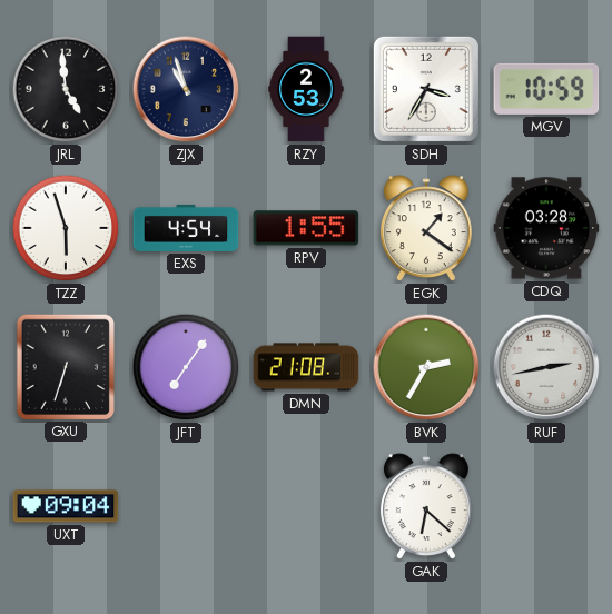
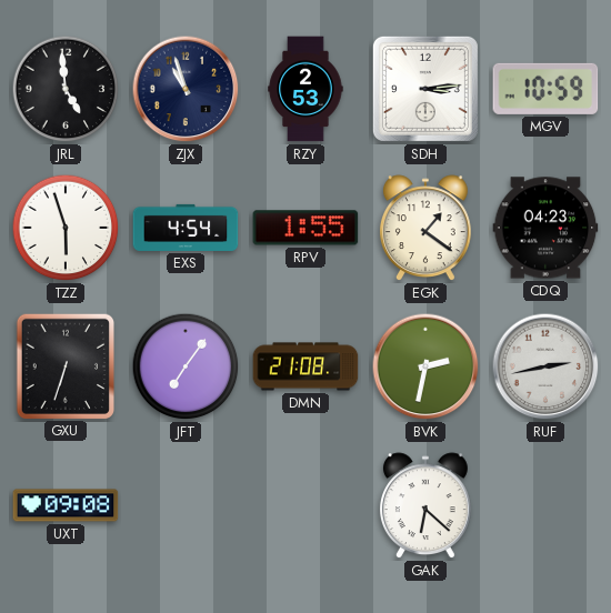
SDH: 3:35 -> 3:14
CDQ: 03:28 -> 04:23
BVK: 2:35 -> 2:32
UXT: 09:04 -> 09:08
